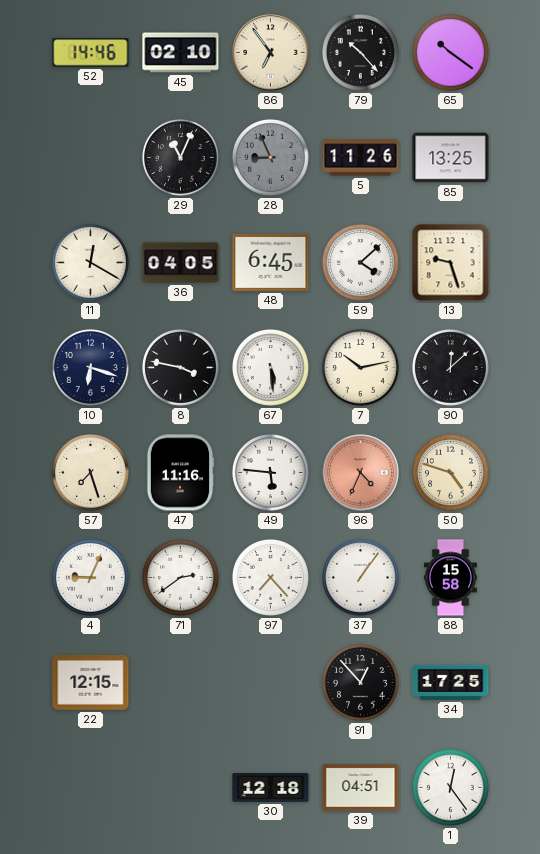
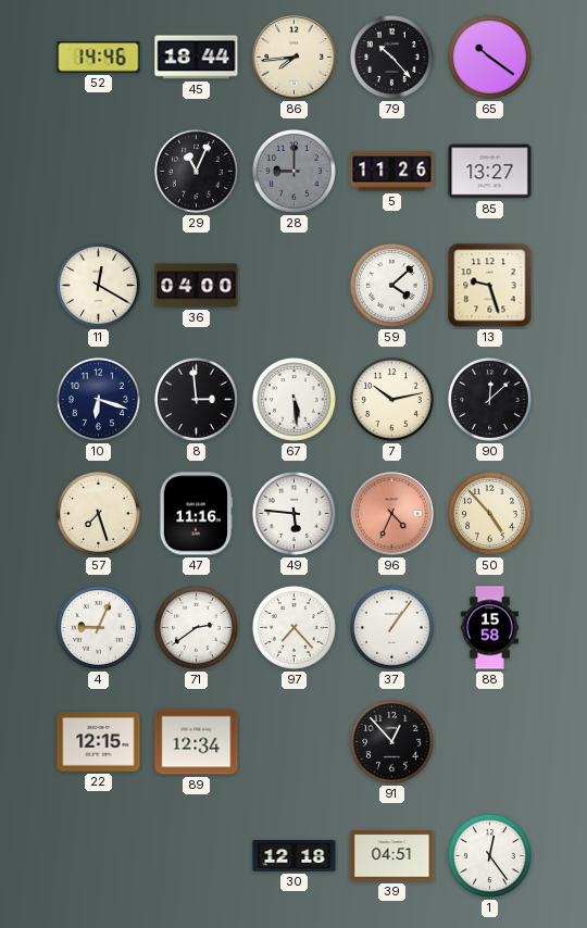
45: 02:10 -> 18:44
86: 6:54 -> 7:44
28: 8:56 -> 9:00
85: 13:25 -> 13:27
36: 04:05 -> 04:00
48: 6:45 -> none
8: 3:47 -> 2:59
50: 4:48 -> 4:53
89: none -> 12:34
34: 17:25 -> none
